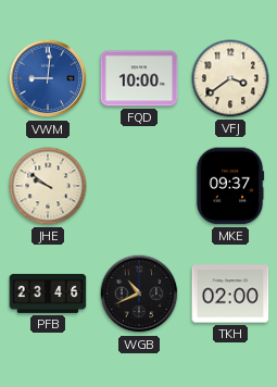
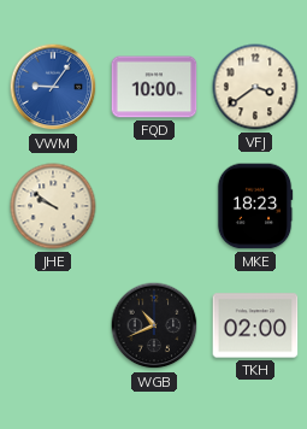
VWM: 9:01 -> 9:06
MKE: 09:37 -> 18:23
PFB: 23:46 -> none
